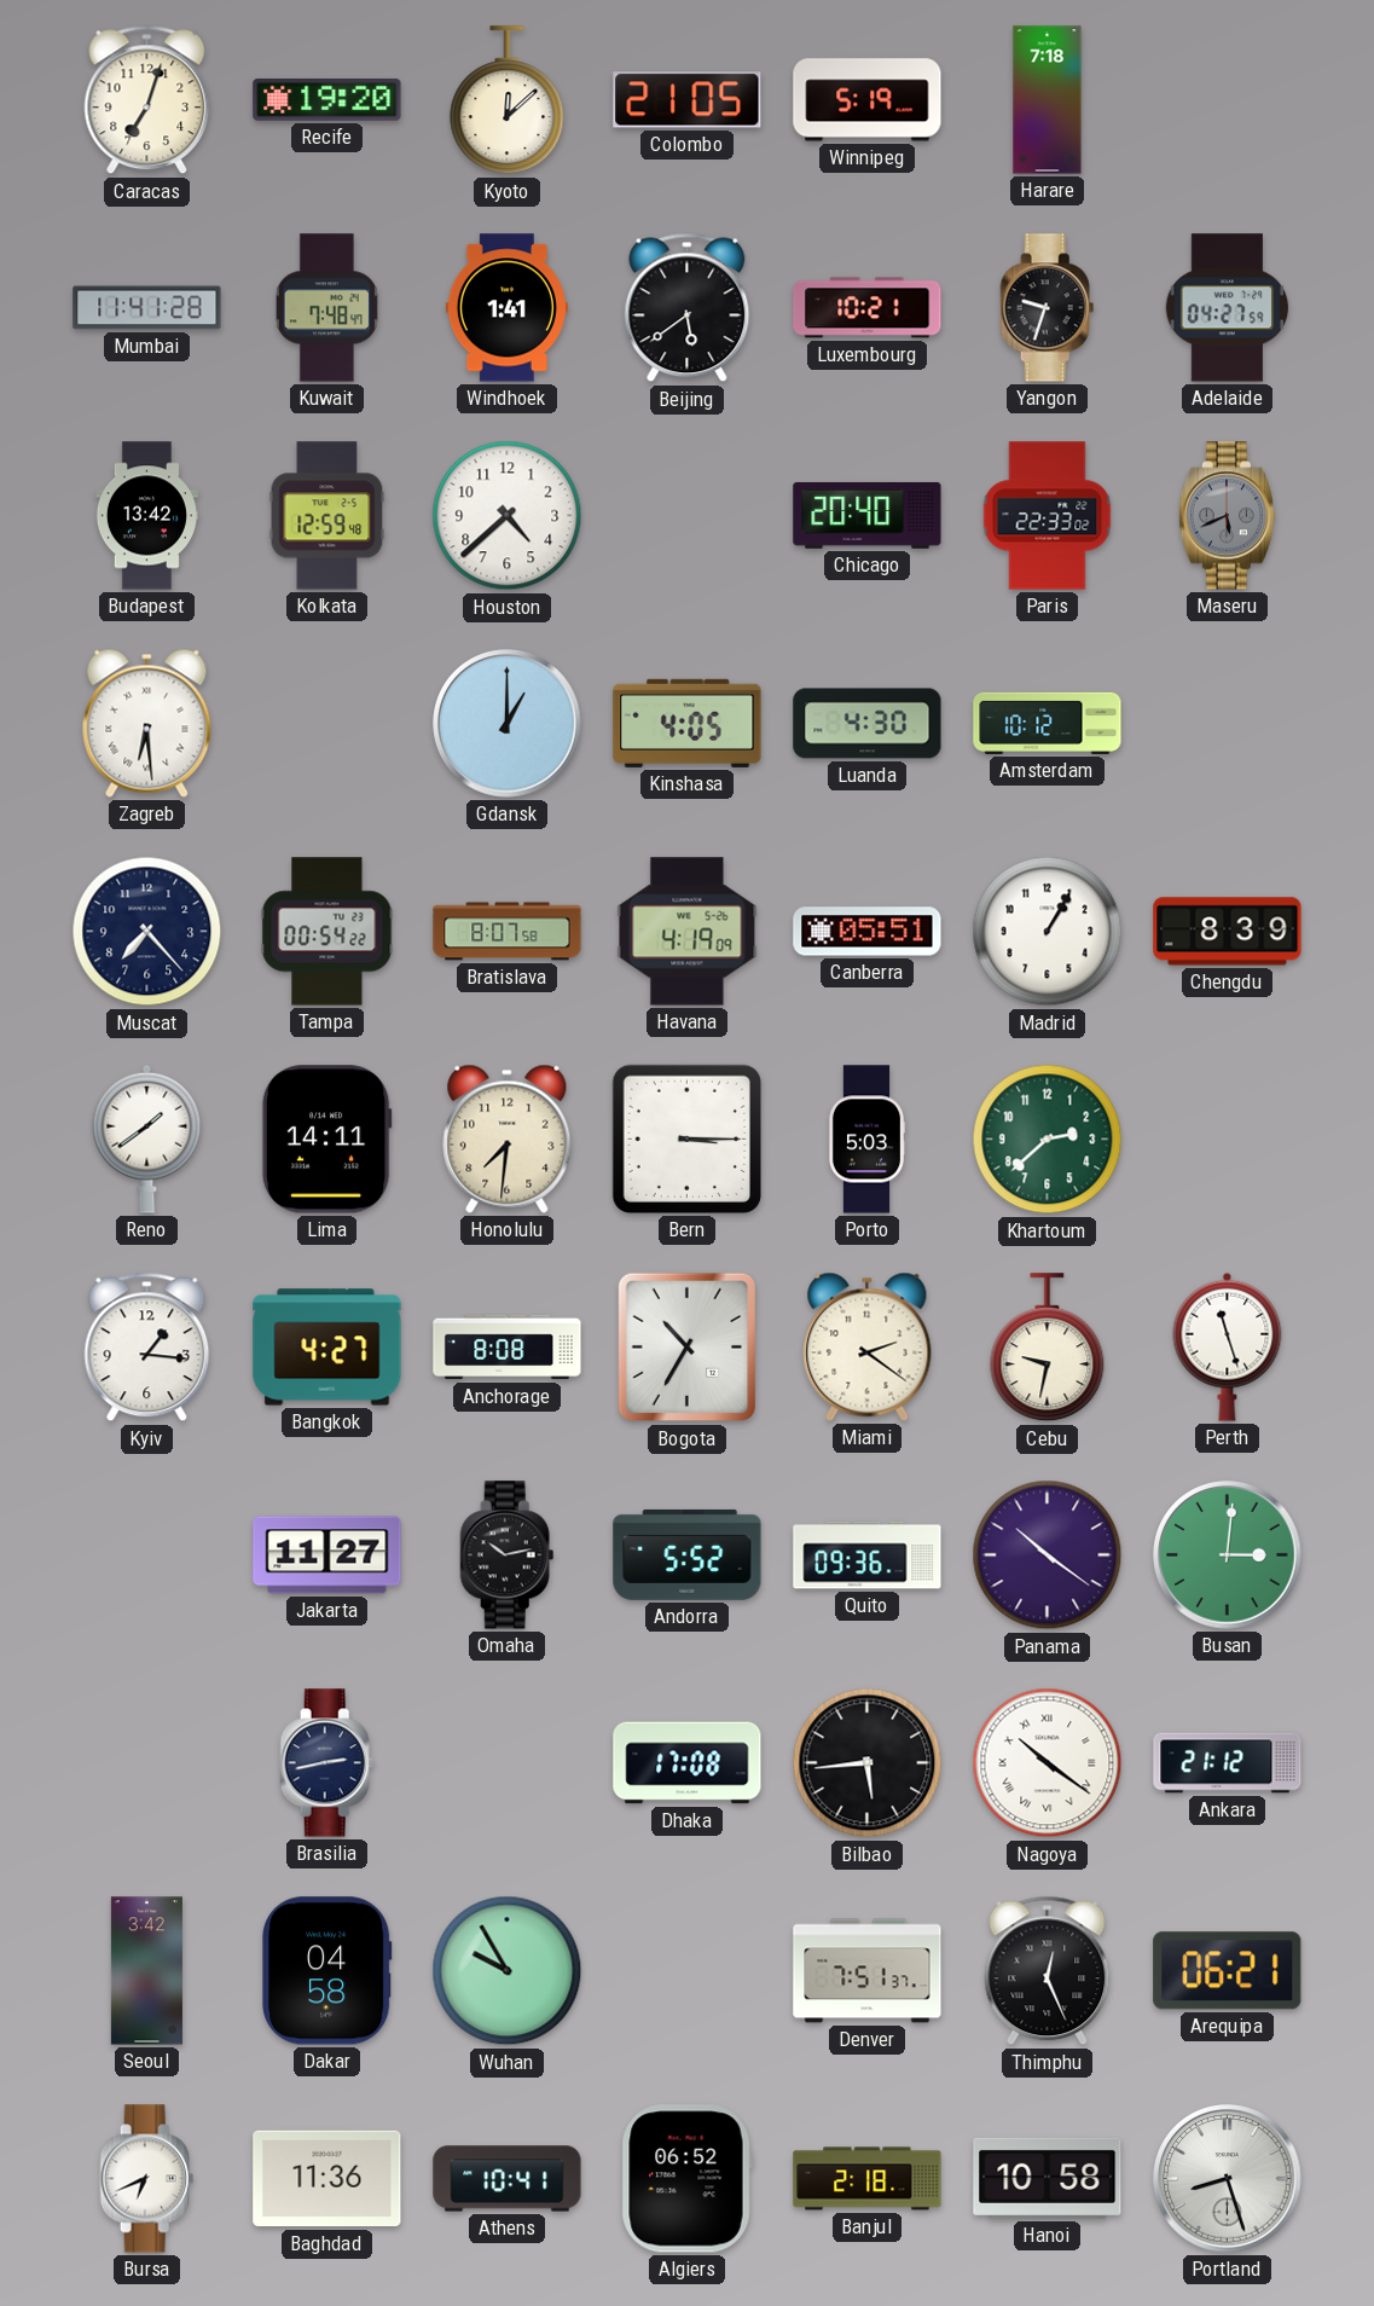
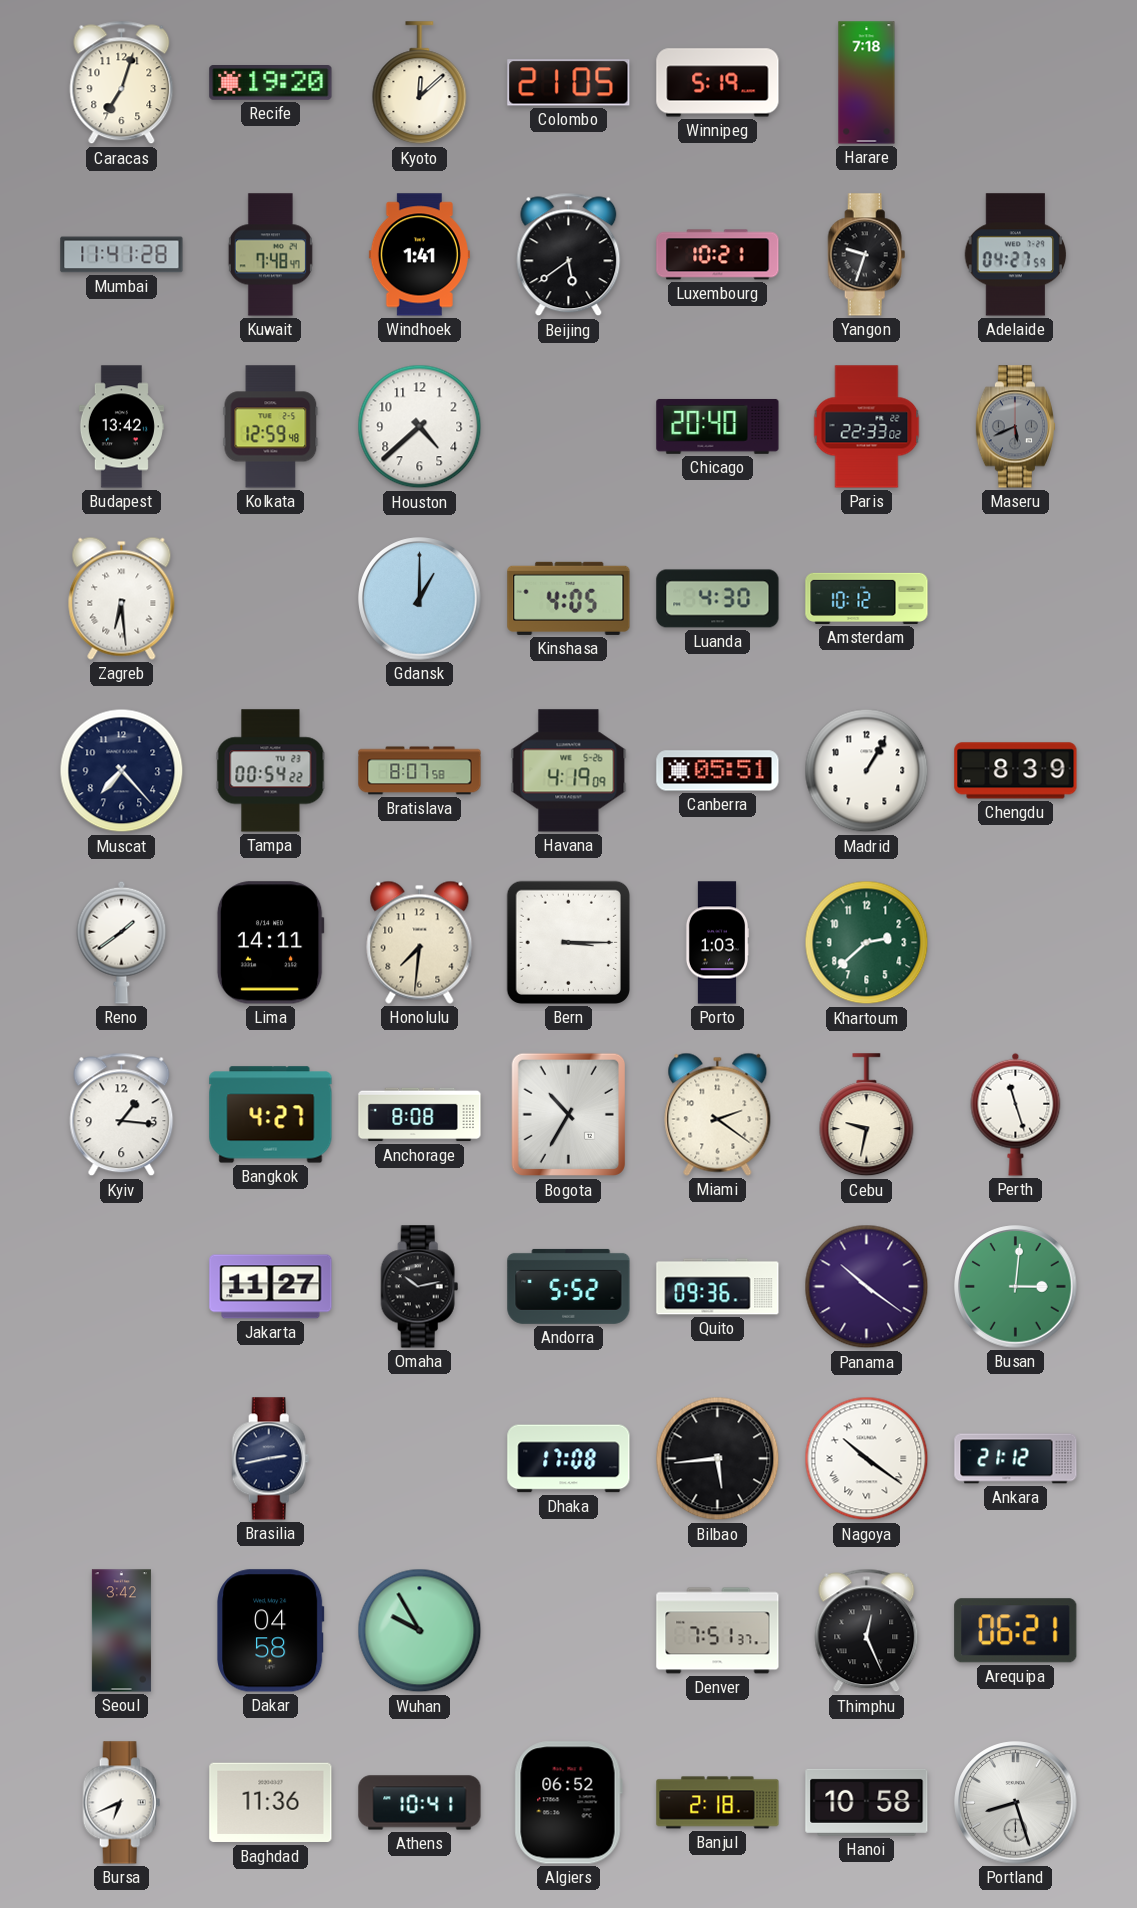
Porto: 5:03 -> 1:03
